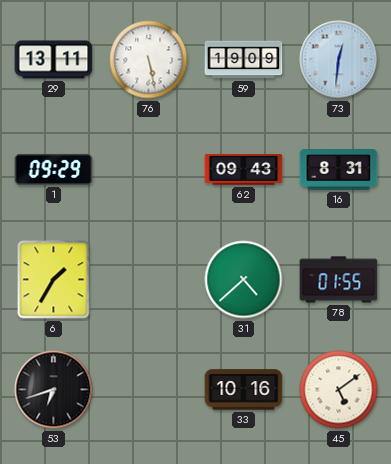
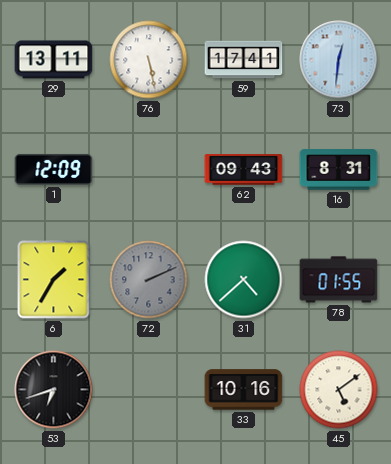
59: 19:09 -> 17:41
1: 09:29 -> 12:09
72: none -> 2:11
